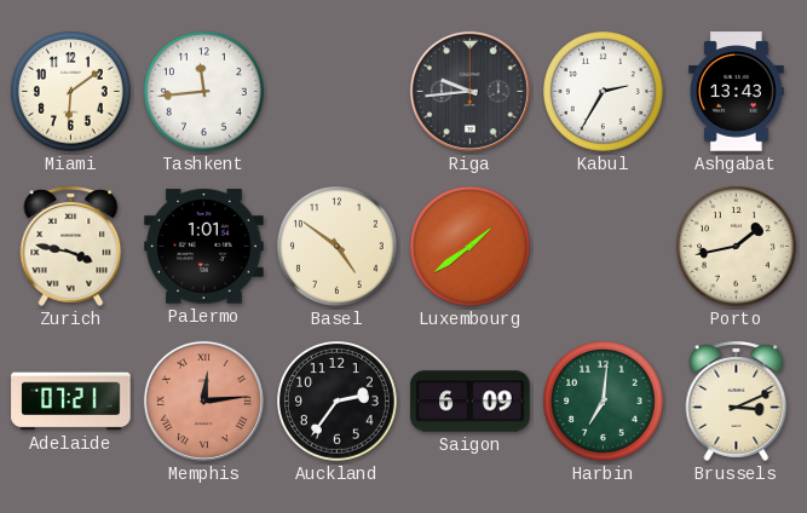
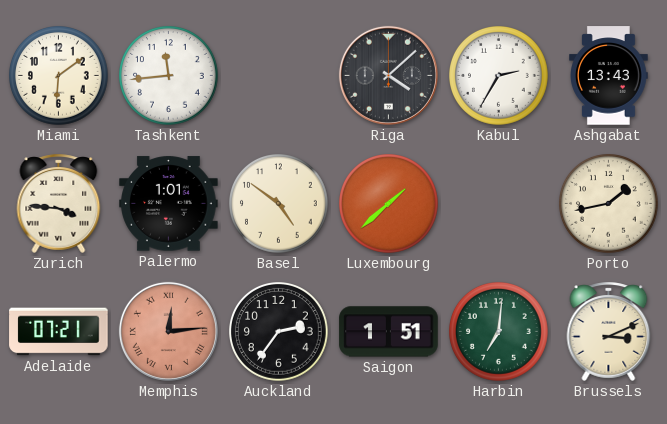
Riga: 9:44 -> 4:08
Zurich: 3:47 -> 3:46
Luxembourg: 1:39 -> 1:38
Saigon: 6:09 -> 1:51
